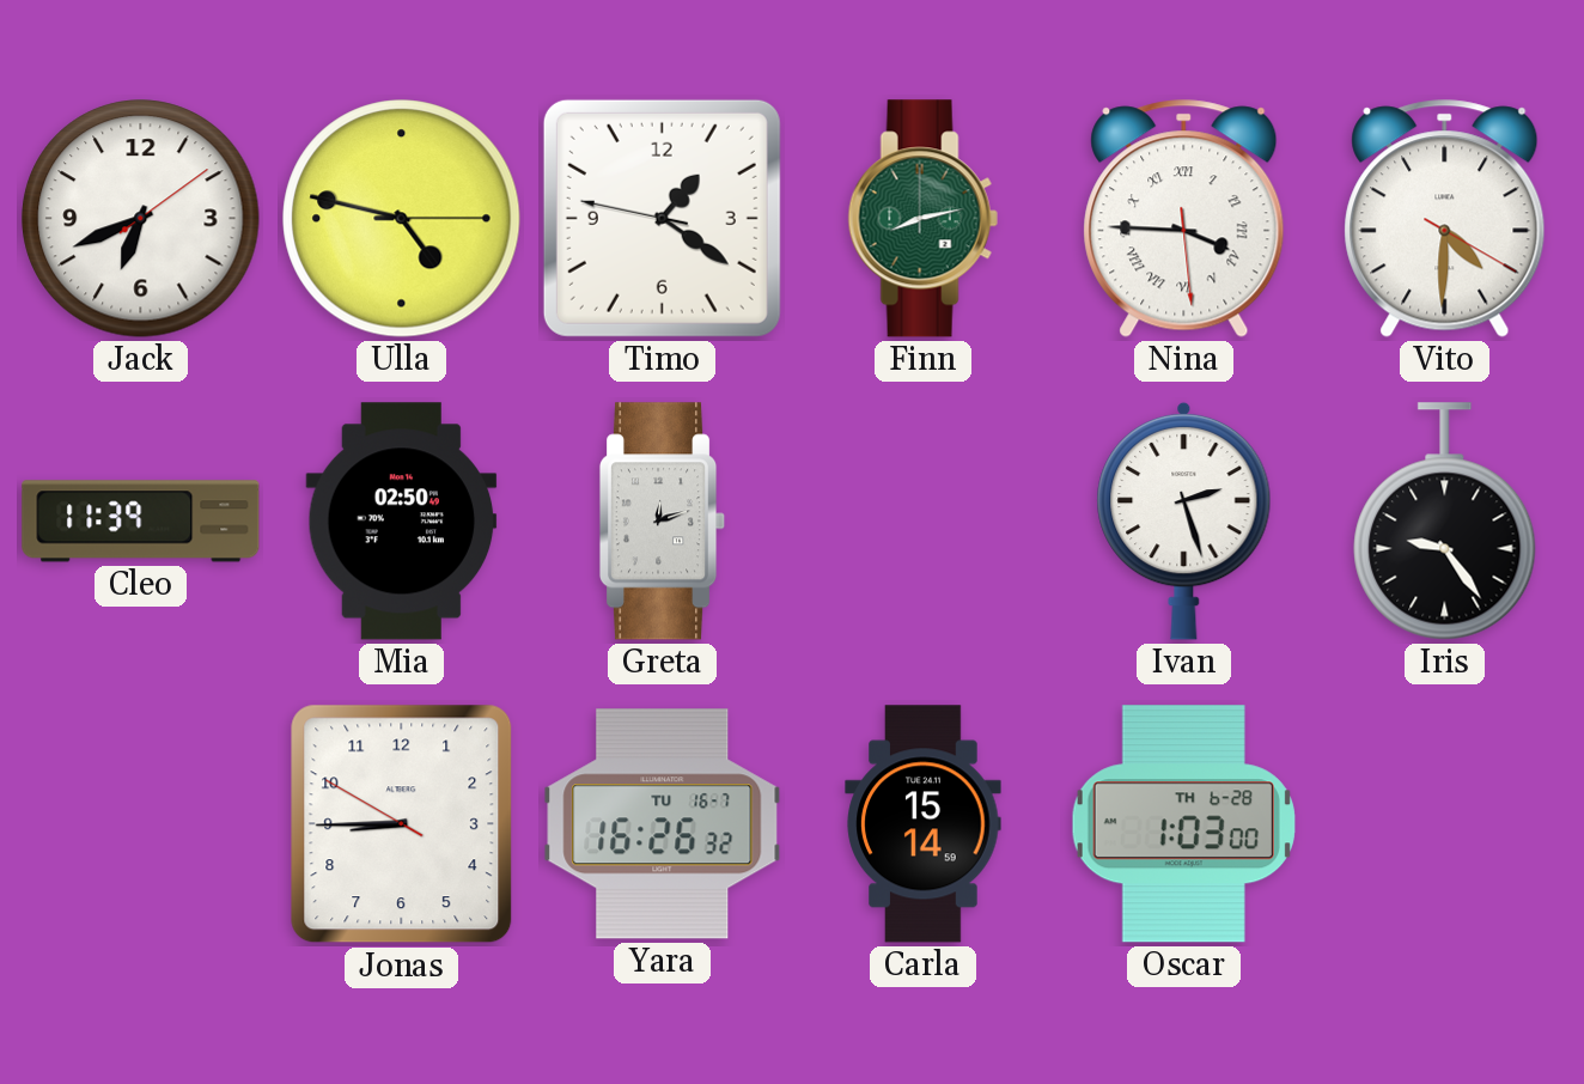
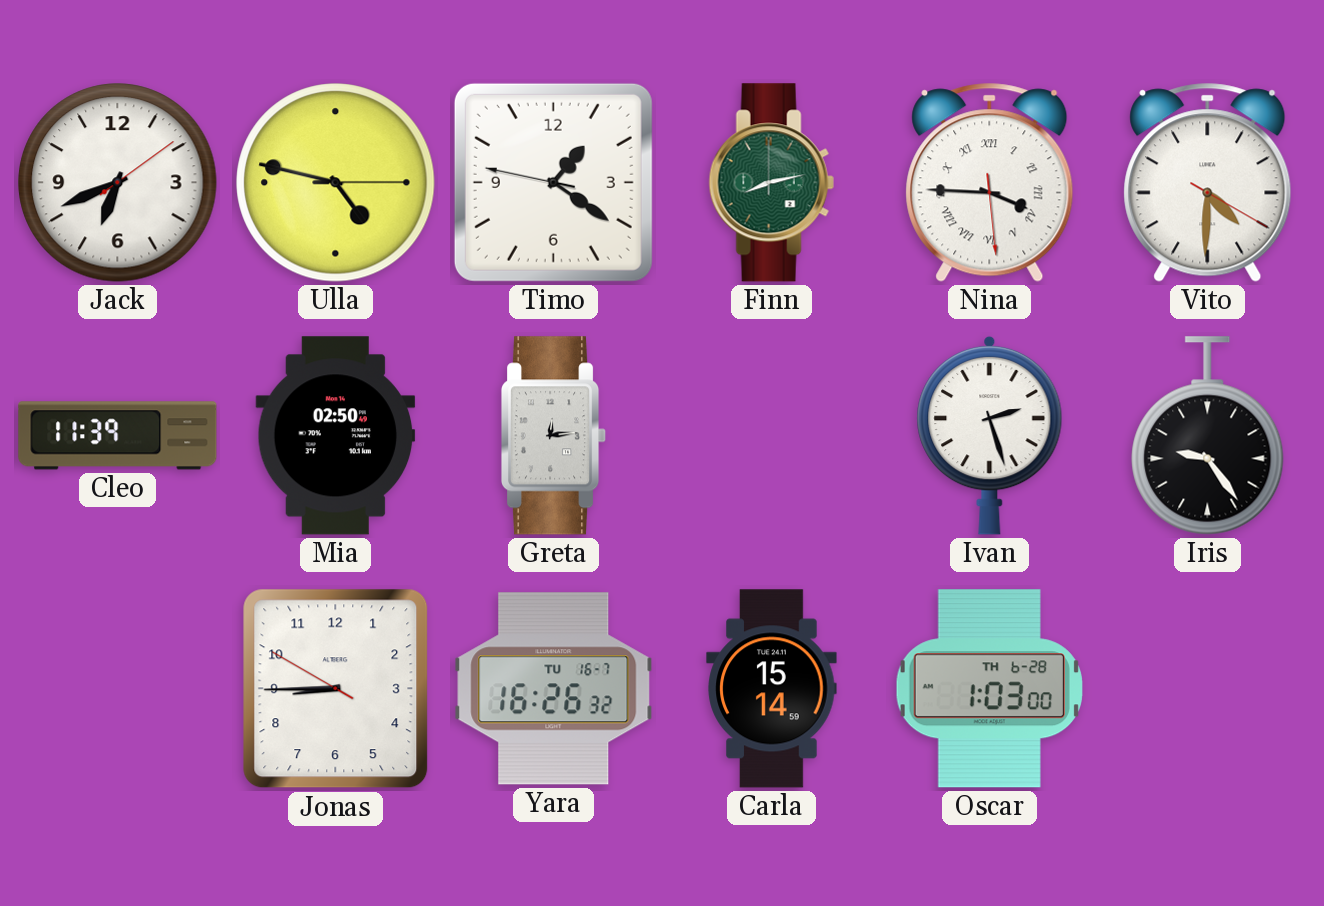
Greta: 12:12 -> 12:14
